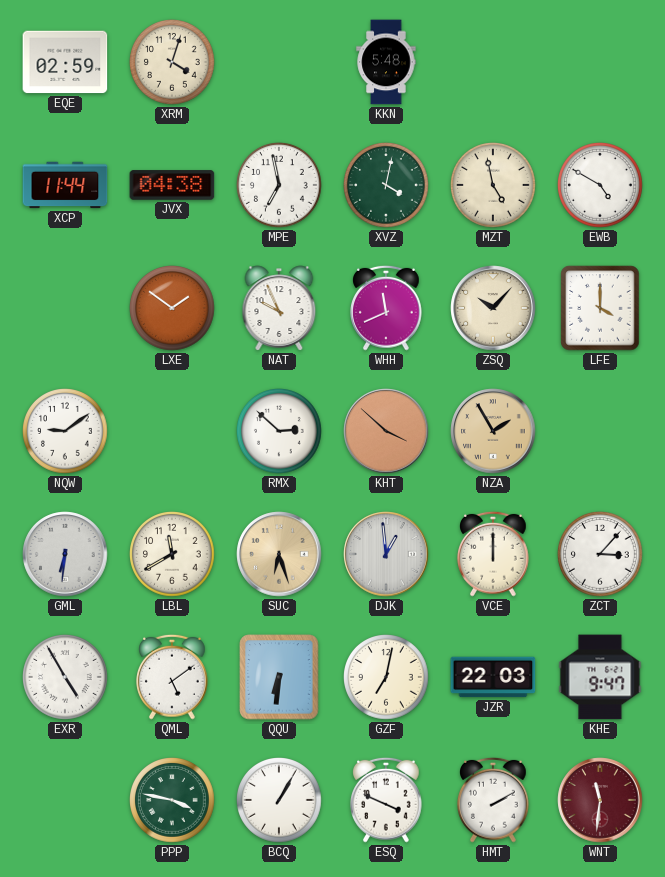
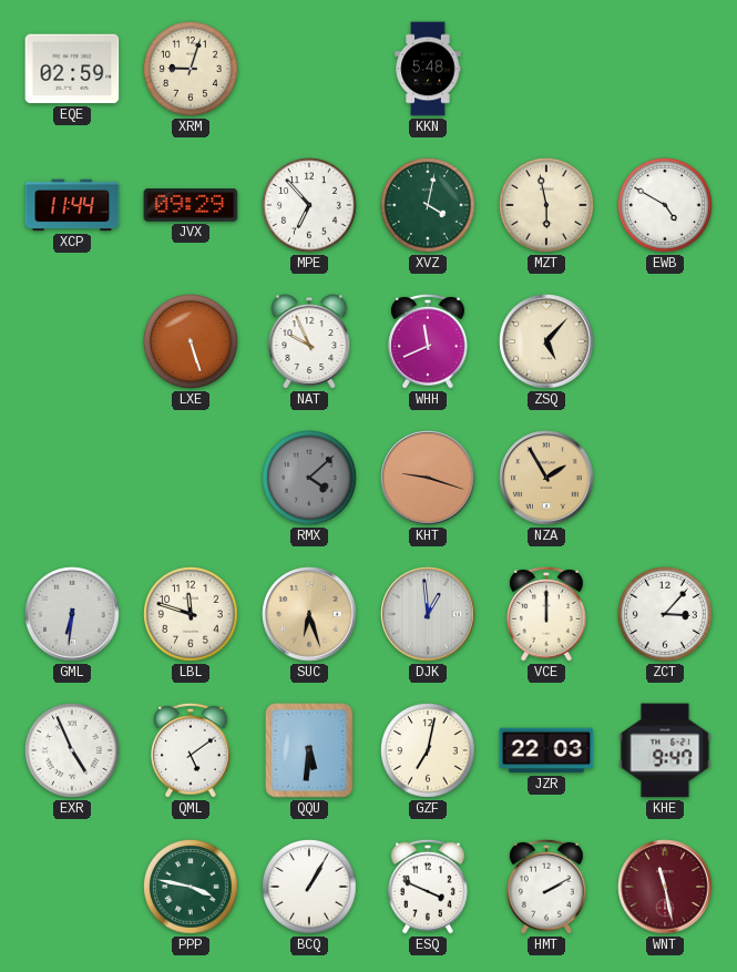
XRM: 4:03 -> 9:03
JVX: 04:38 -> 09:29
MPE: 6:58 -> 6:53
MZT: 4:58 -> 5:58
LXE: 1:51 -> 5:27
ZSQ: 10:07 -> 5:07
LFE: 4:00 -> none
NQW: 9:09 -> none
RMX: 2:52 -> 4:08
RMX dial: white -> grey
KHT: 3:52 -> 9:18
LBL: 11:40 -> 11:48
EXR: 4:55 -> 4:56
QQU: 6:31 -> 5:31
WNT: 11:31 -> 11:28
